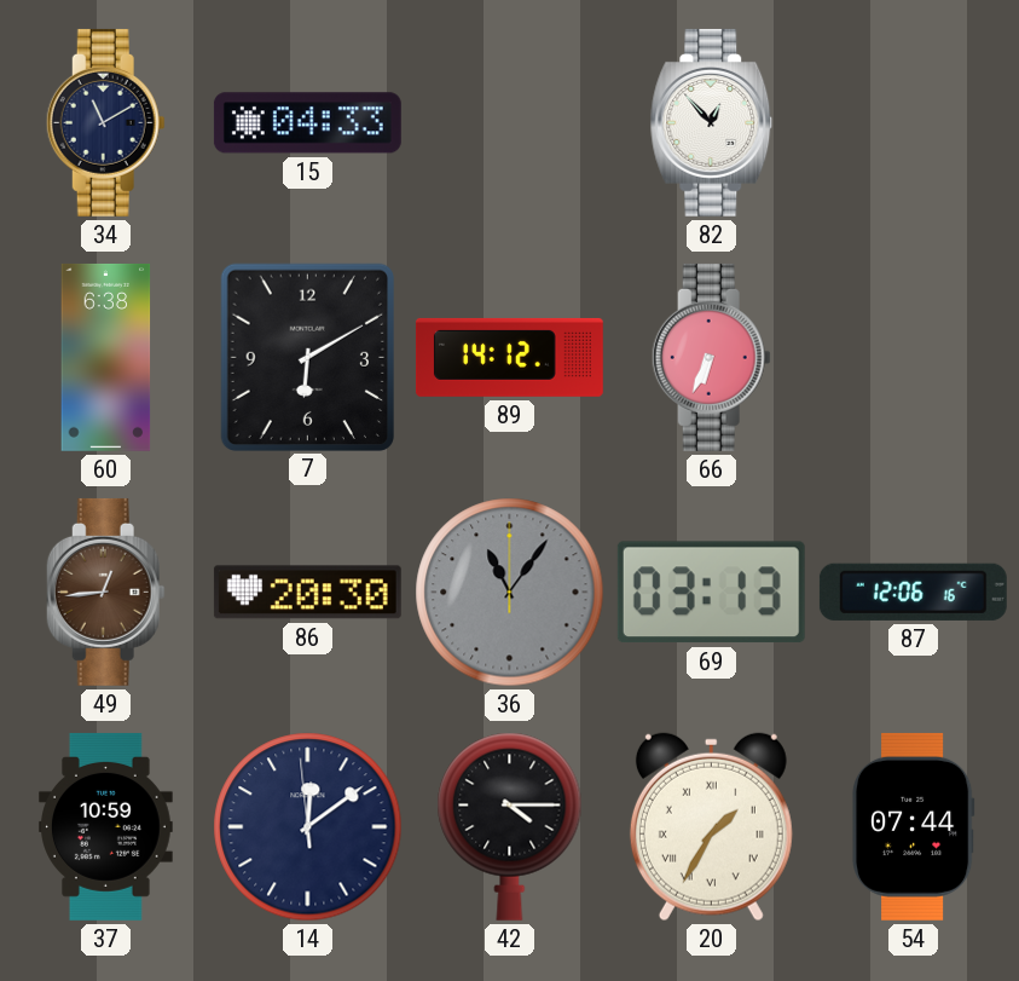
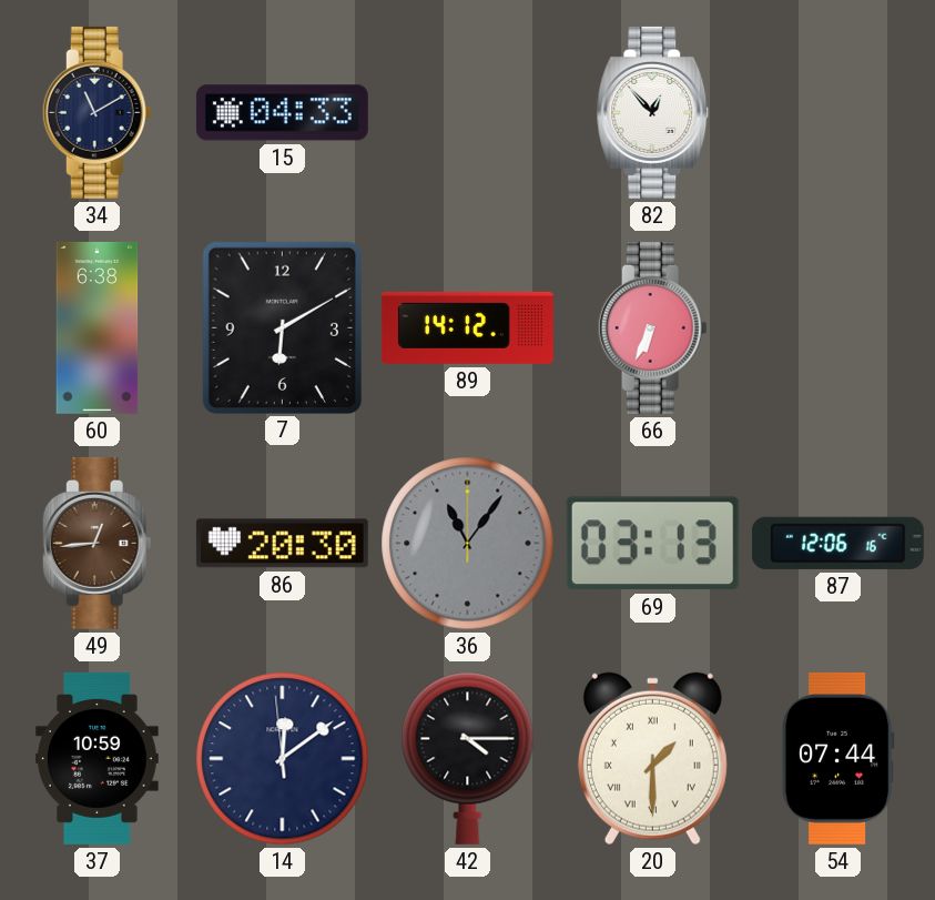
20: 1:35 -> 1:30
